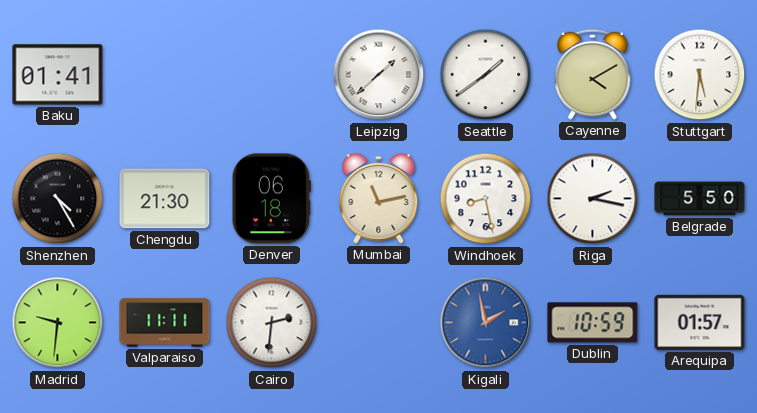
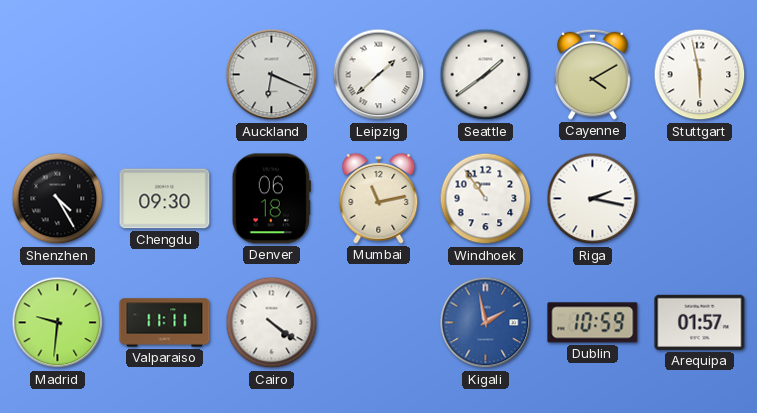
Baku: 01:41 -> none
Auckland: none -> 6:19
Stuttgart: 5:31 -> 5:58
Chengdu: 21:30 -> 09:30
Windhoek: 8:28 -> 10:54
Belgrade: 5:50 -> none
Cairo: 2:31 -> 4:21
